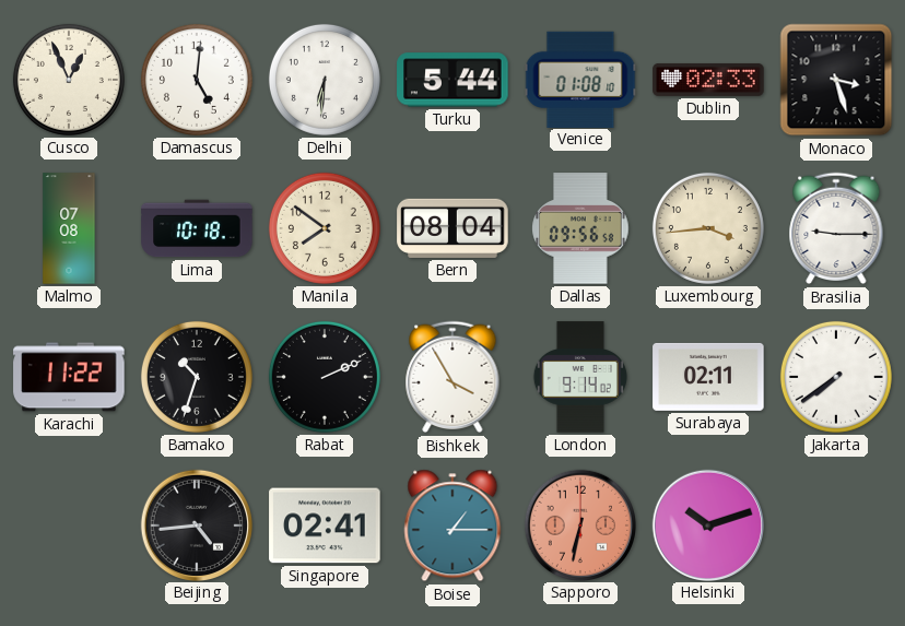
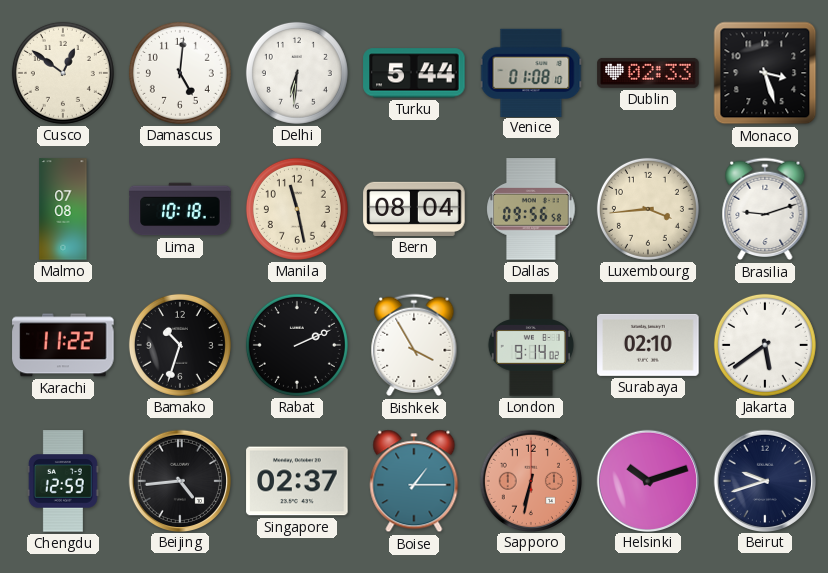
Cusco: 12:56 -> 12:51
Manila: 7:51 -> 11:28
Brasilia: 9:15 -> 9:12
Surabaya: 02:11 -> 02:10
Jakarta: 7:39 -> 5:39
Chengdu: none -> 12:59
Singapore: 02:41 -> 02:37
Beirut: none -> 9:42
